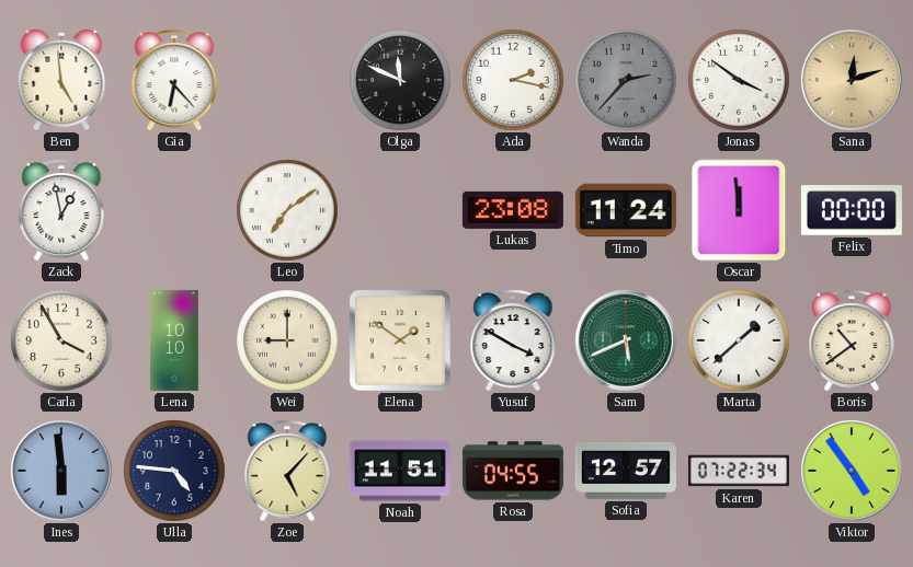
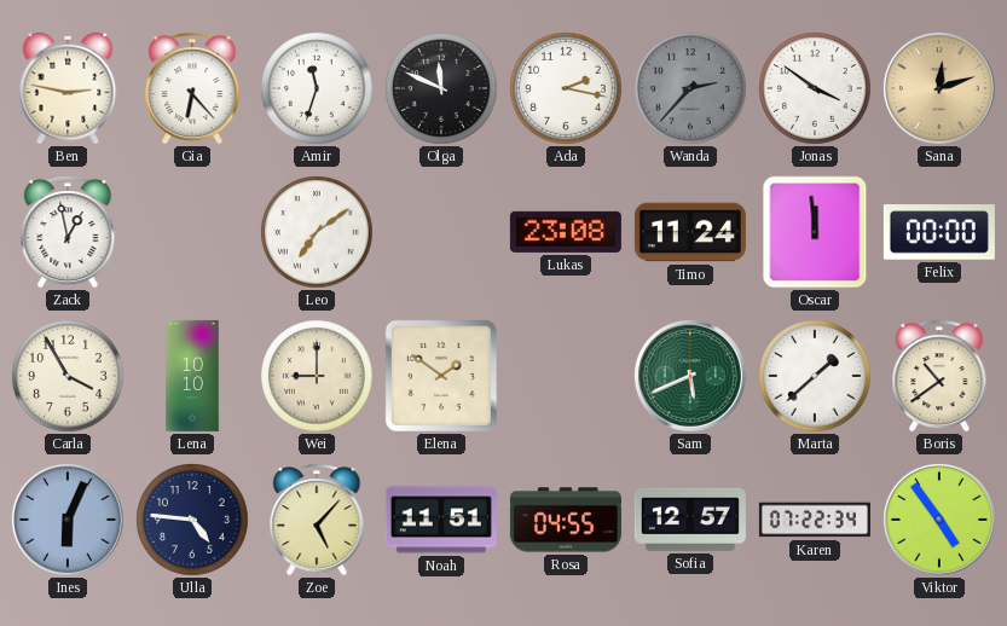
Ben: 4:59 -> 2:47
Amir: none -> 11:33
Yusuf: 3:50 -> none
Ines: 5:59 -> 6:04
